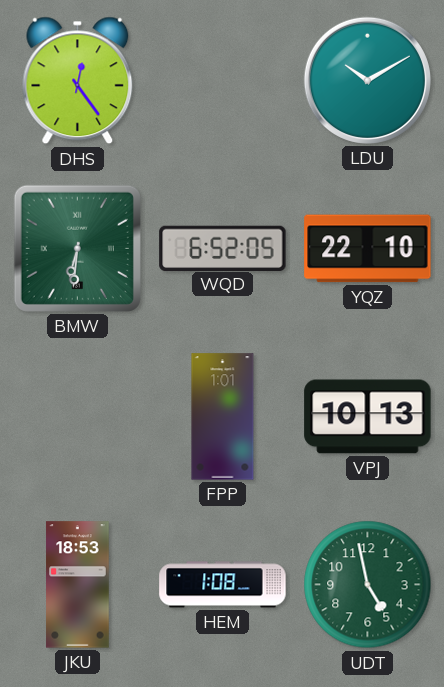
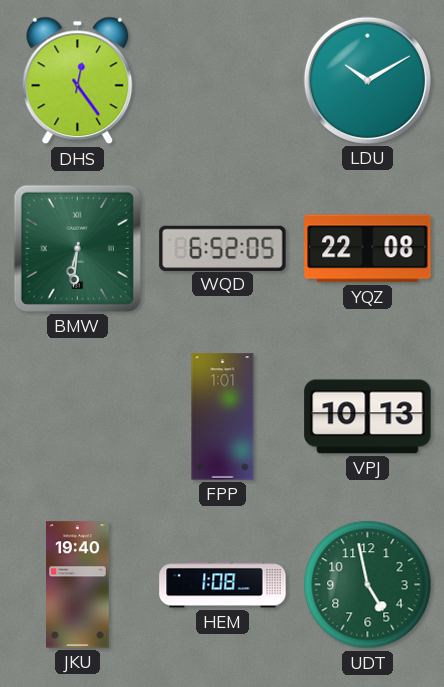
YQZ: 22:10 -> 22:08
JKU: 18:53 -> 19:40
